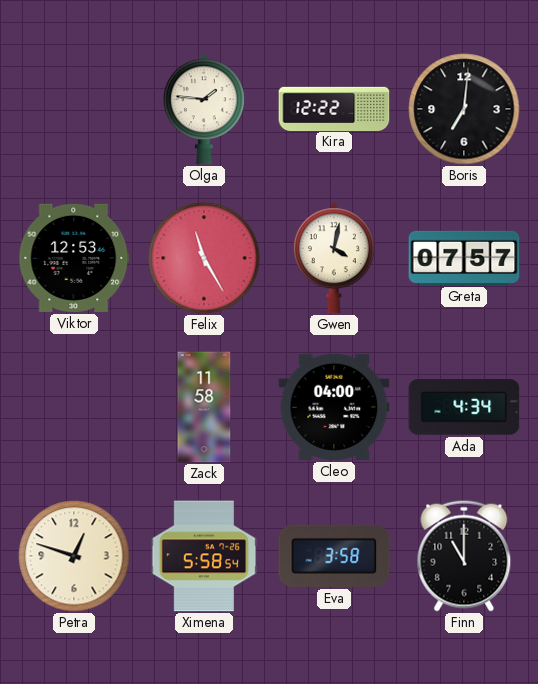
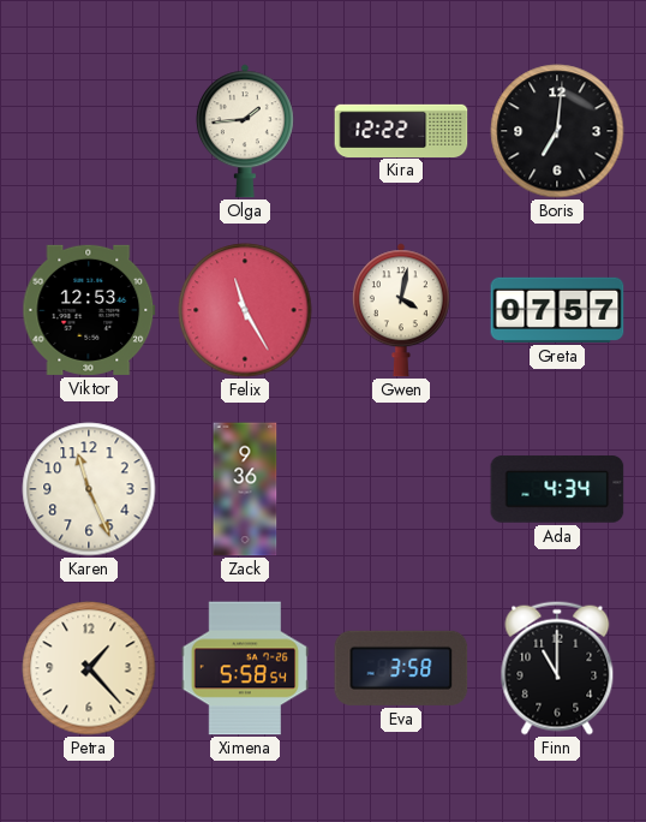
Olga: 1:46 -> 1:44
Karen: none -> 11:26
Zack: 11:58 -> 9:36
Cleo: 04:00 -> none
Petra: 12:48 -> 1:23
